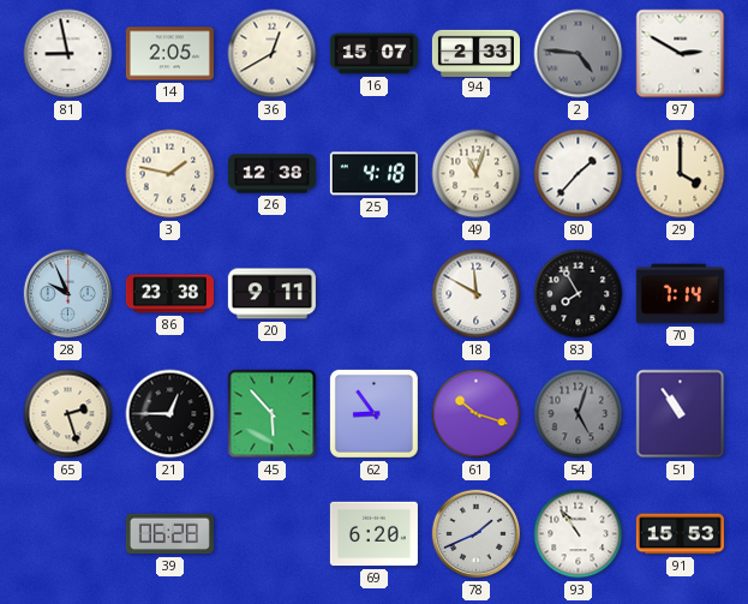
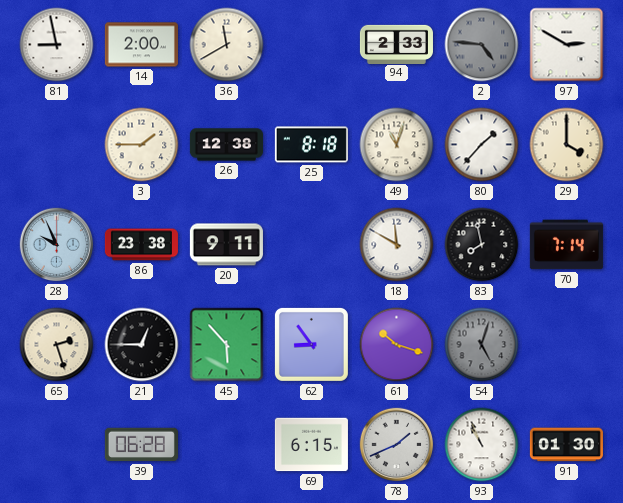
14: 2:05 -> 2:00
36: 12:40 -> 11:40
16: 15:07 -> none
3: 1:47 -> 1:45
25: 4:18 -> 8:18
83: 7:55 -> 7:58
51: 10:54 -> none
69: 6:20 -> 6:15
93: 10:54 -> 10:56
91: 15:53 -> 01:30
